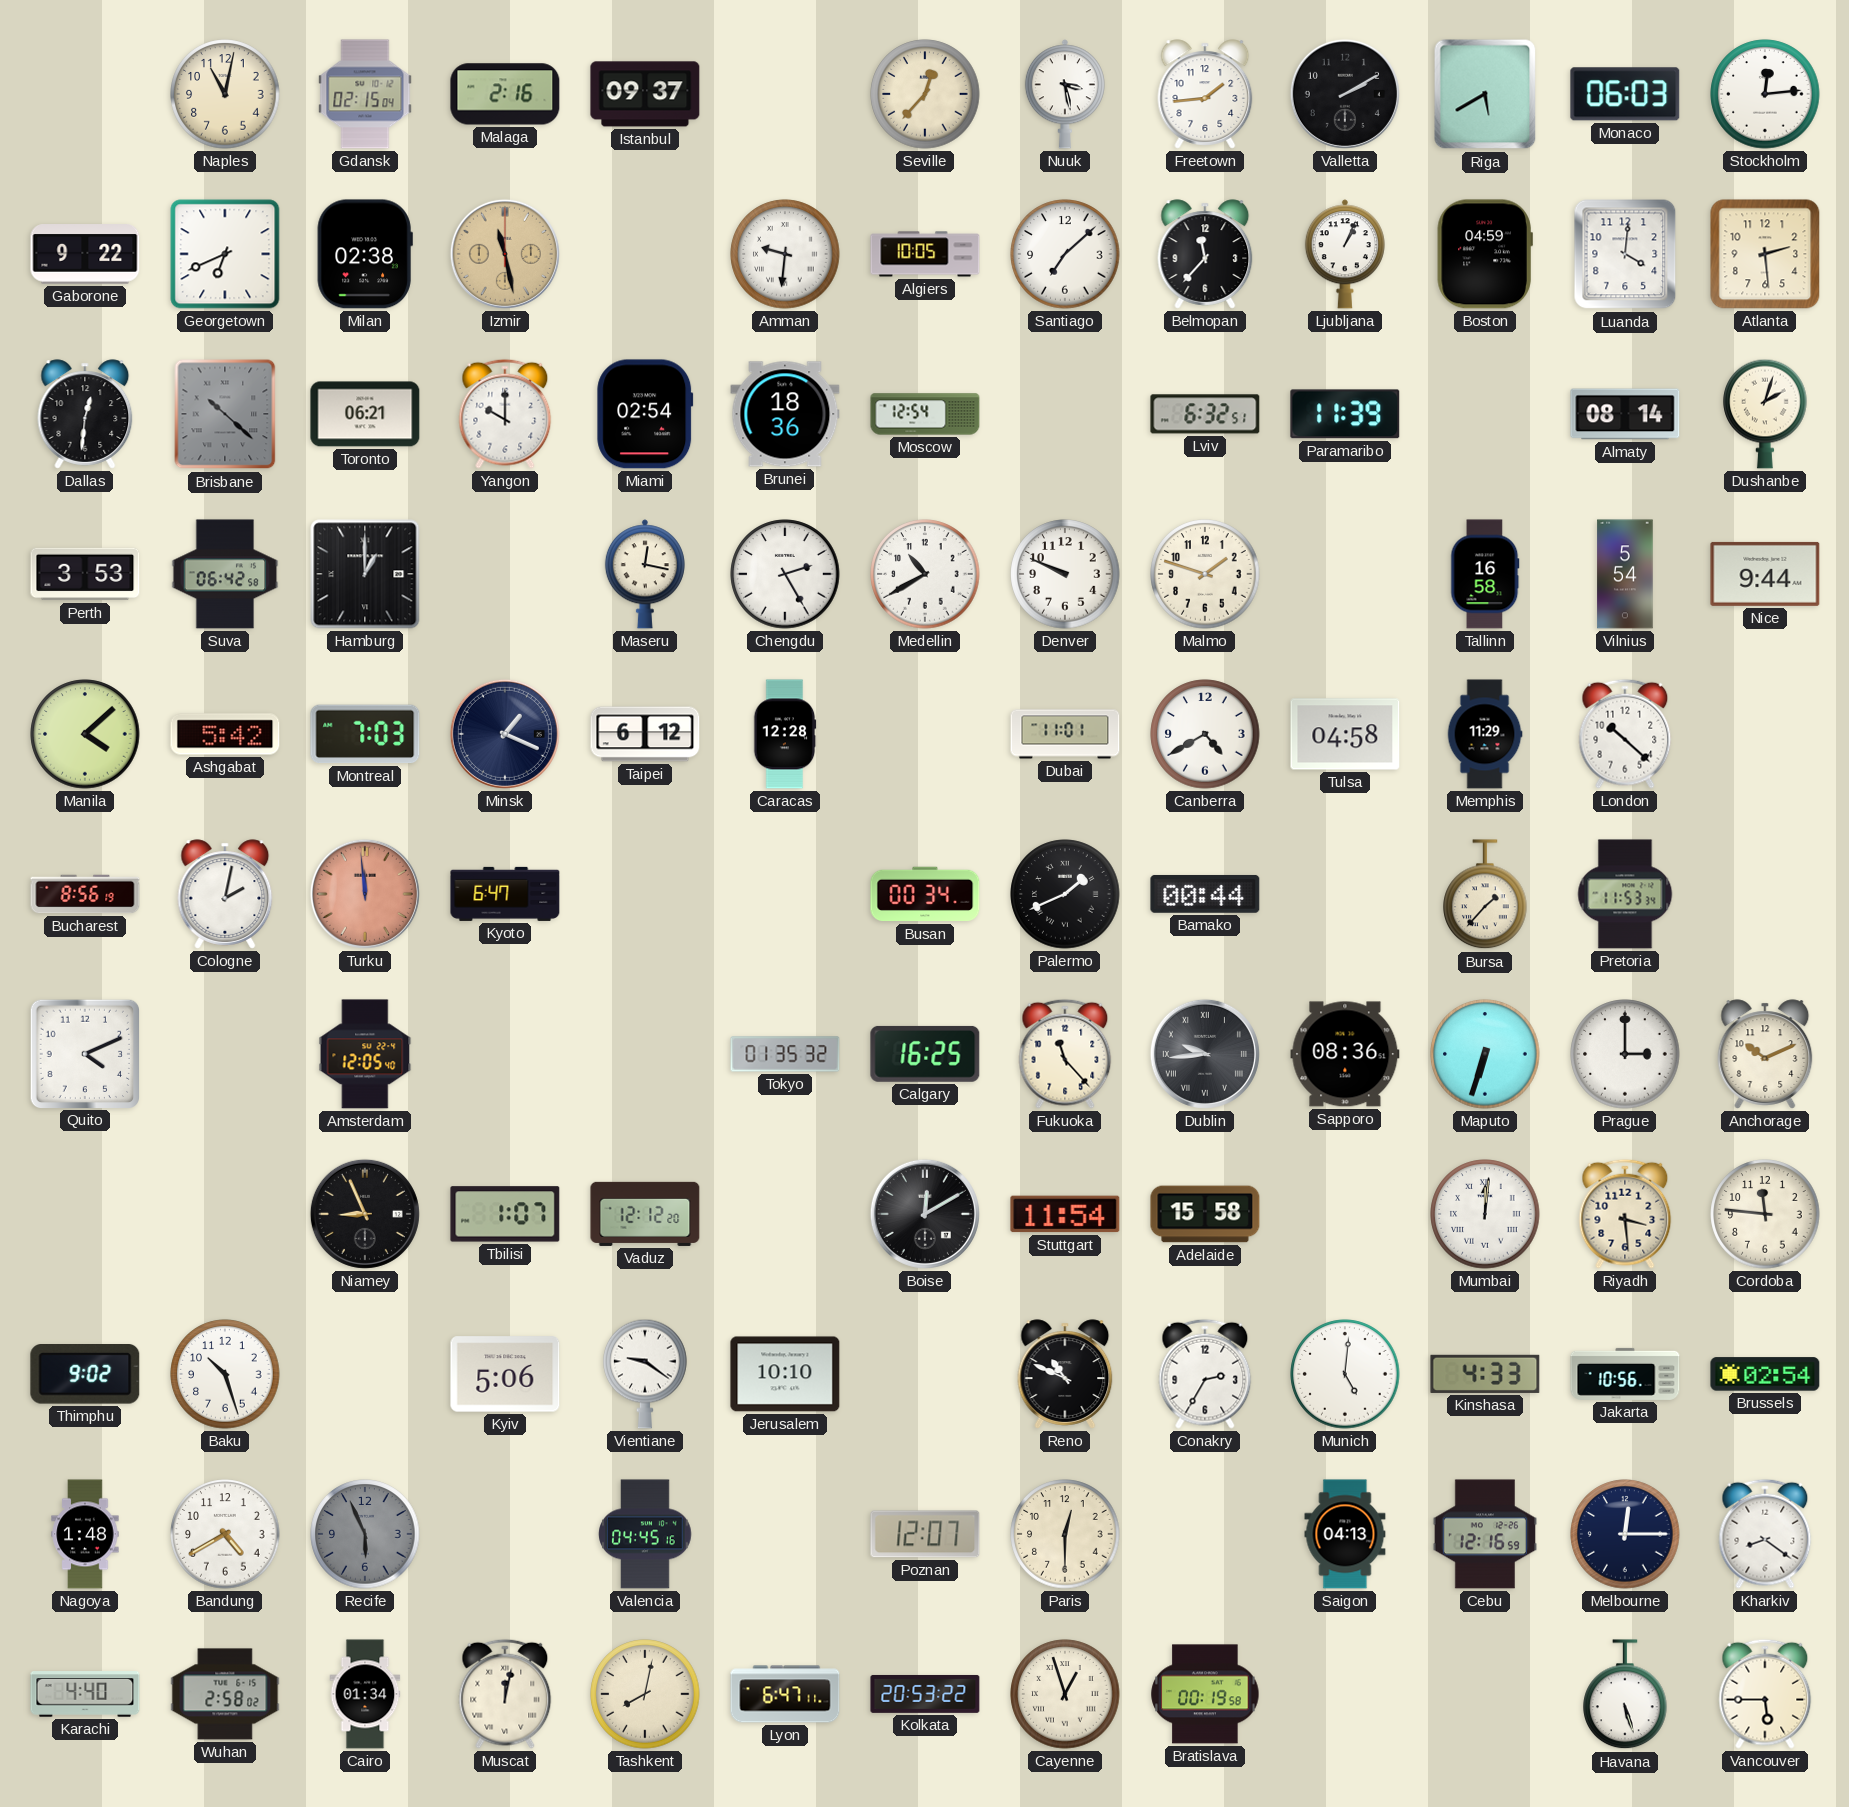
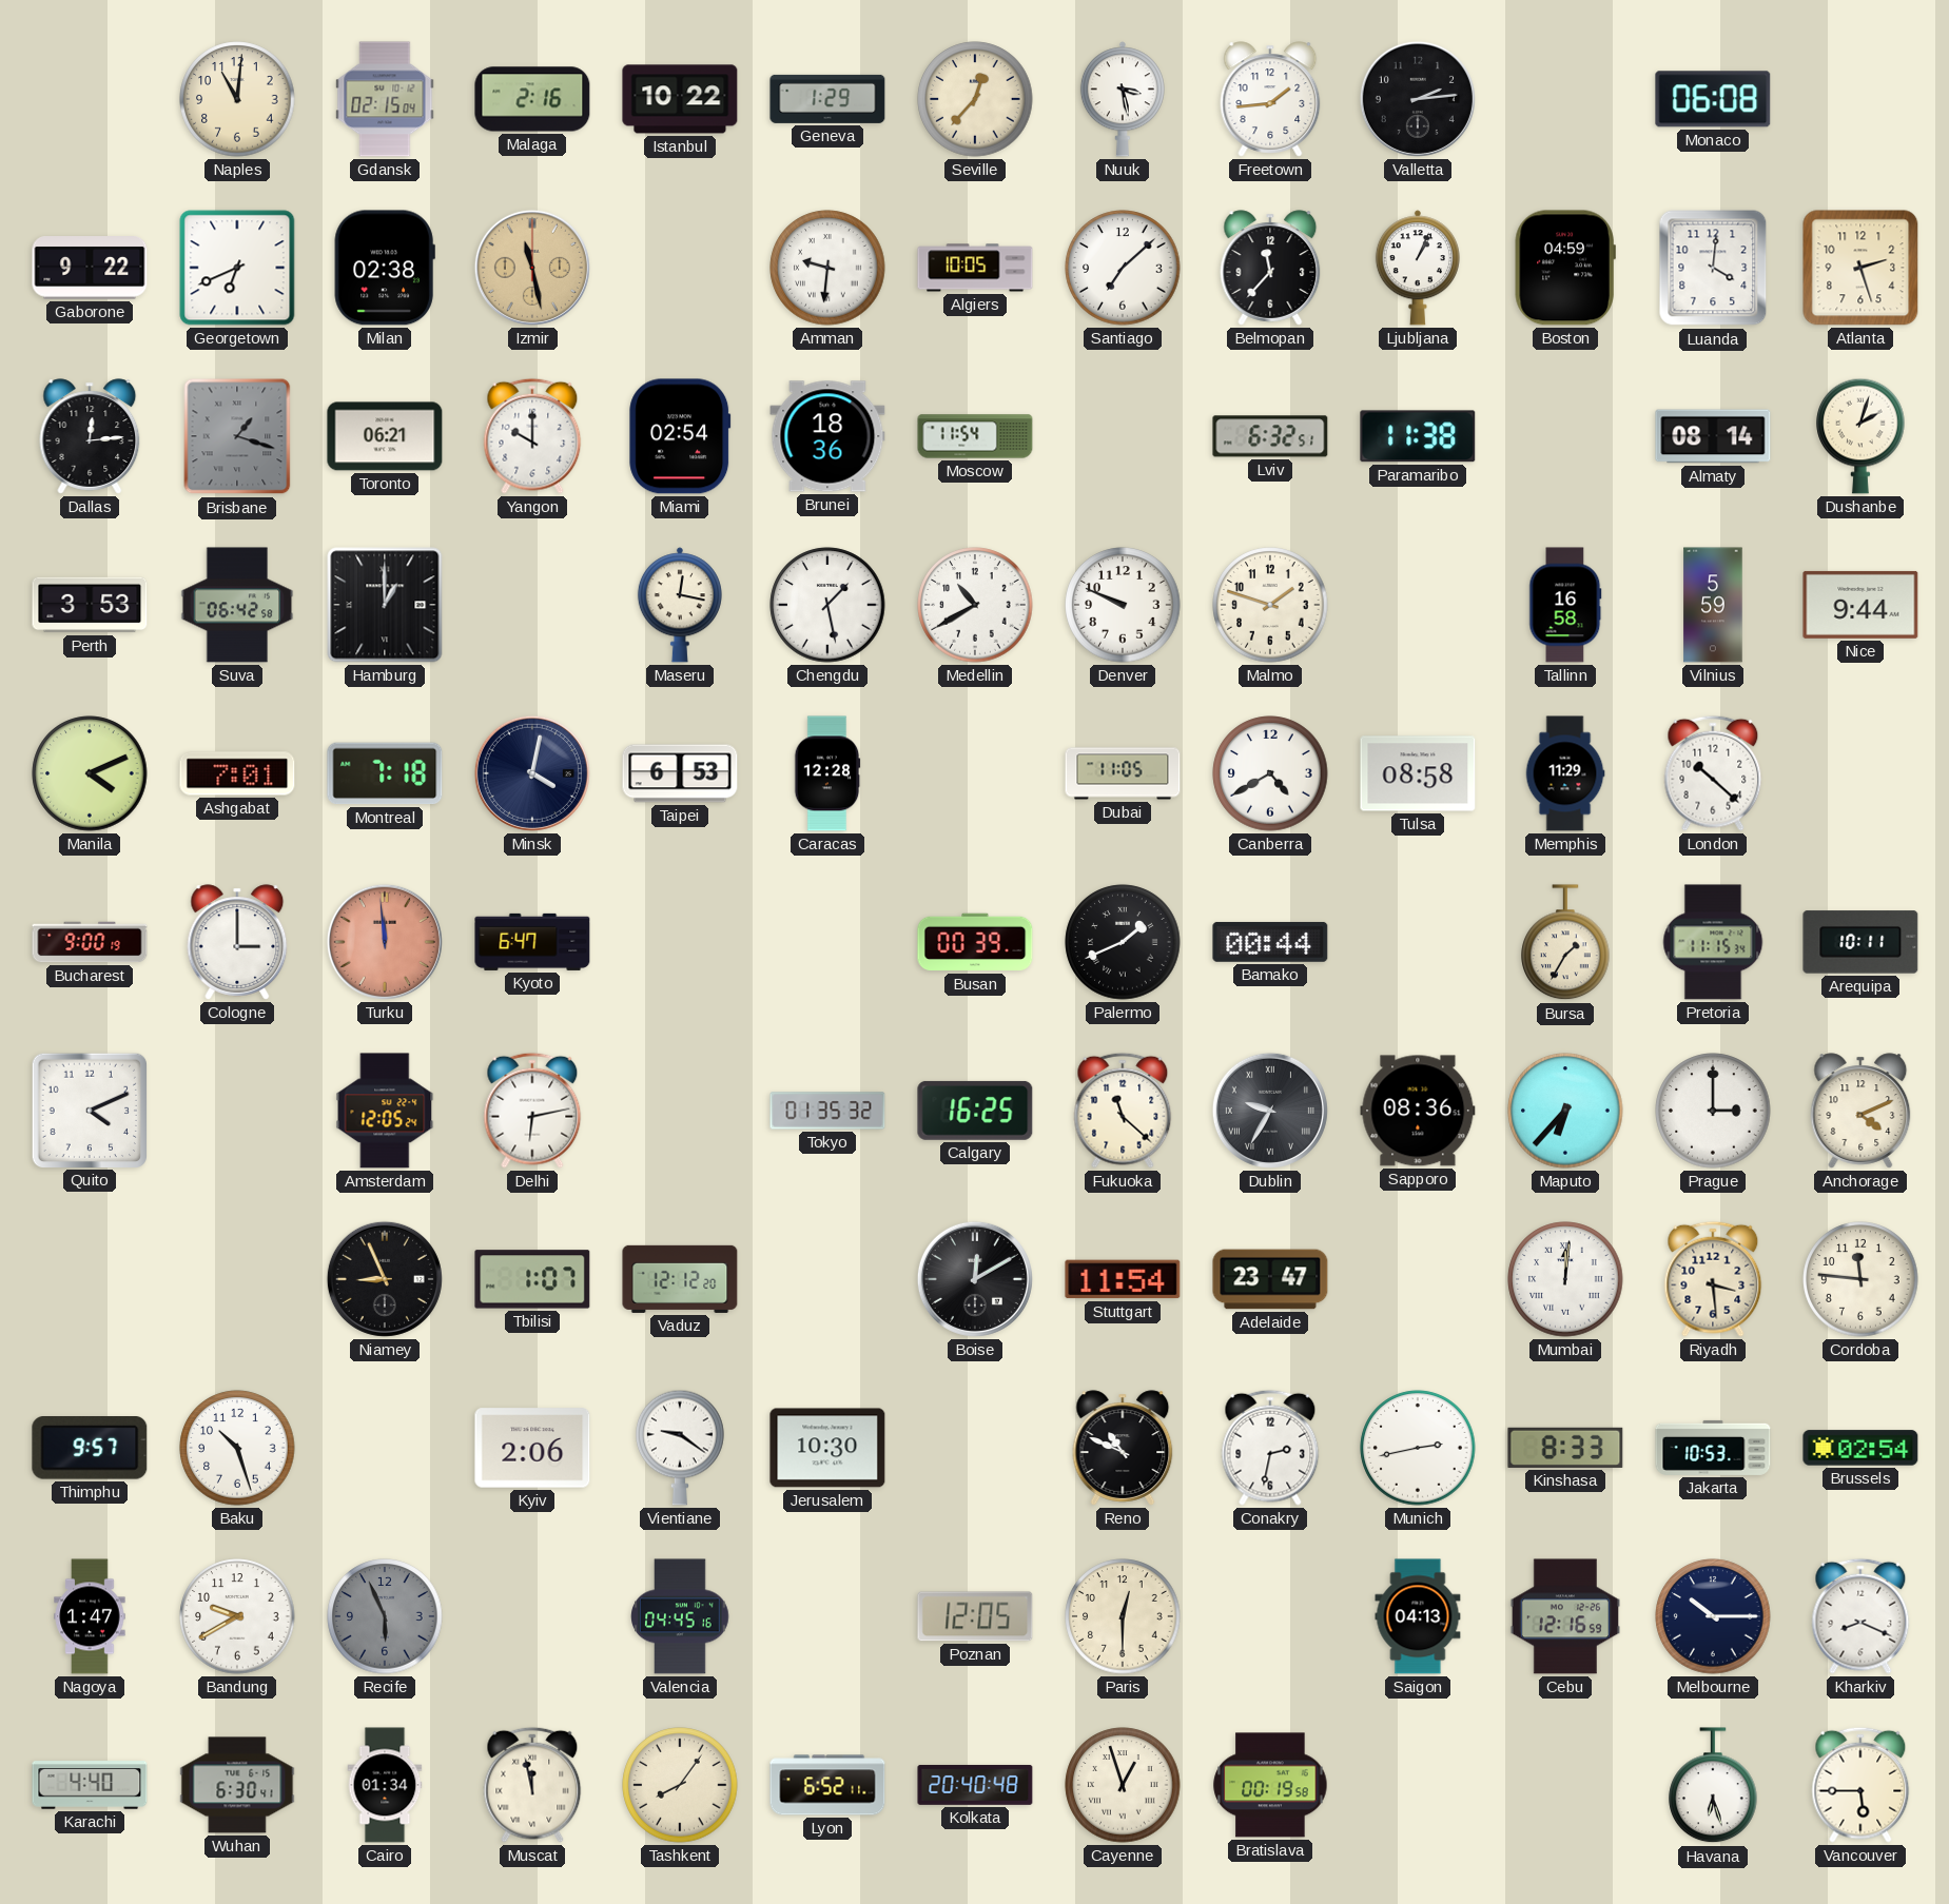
Naples: 11:02 -> 11:01
Istanbul: 09:37 -> 10:22
Geneva: none -> 1:29
Valletta: 2:10 -> 2:14
Riga: 5:40 -> none
Monaco: 06:03 -> 06:08
Stockholm: 12:14 -> none
Atlanta: 2:29 -> 2:27
Dallas: 12:31 -> 12:14
Brisbane: 10:22 -> 1:18
Moscow: 12:54 -> 11:54
Paramaribo: 11:39 -> 11:38
Chengdu: 2:25 -> 1:28
Vilnius: 5:54 -> 5:59
Manila: 4:08 -> 4:11
Ashgabat: 5:42 -> 7:01
Montreal: 7:03 -> 7:18
Minsk: 1:19 -> 4:02
Taipei: 6:12 -> 6:53
Dubai: 11:01 -> 11:05
Tulsa: 04:58 -> 08:58
Bucharest: 8:56 -> 9:00
Cologne: 2:02 -> 3:00
Busan: 00:34 -> 00:39
Bursa: 1:37 -> 1:35
Pretoria: 11:53 -> 11:15
Arequipa: none -> 10:11
Amsterdam: 12:05:40 -> 12:05:24
Delhi: none -> 6:13
Fukuoka: 11:23 -> 11:22
Dublin: 9:44 -> 9:35
Maputo: 6:33 -> 6:37
Anchorage: 10:11 -> 4:11
Adelaide: 15:58 -> 23:47
Thimphu: 9:02 -> 9:57
Kyiv: 5:06 -> 2:06
Jerusalem: 10:10 -> 10:30
Conakry: 2:35 -> 2:32
Munich: 5:01 -> 2:43
Kinshasa: 4:33 -> 8:33
Jakarta: 10:56 -> 10:53
Nagoya: 1:48 -> 1:47
Bandung: 4:40 -> 9:40
Poznan: 12:07 -> 12:05
Melbourne: 12:15 -> 10:15
Kharkiv: 8:21 -> 8:19
Wuhan: 2:58 -> 6:30
Muscat: 12:02 -> 11:58
Tashkent: 8:02 -> 8:06
Lyon: 6:47 -> 6:52
Kolkata: 20:53 -> 20:40
Havana: 5:27 -> 6:27
